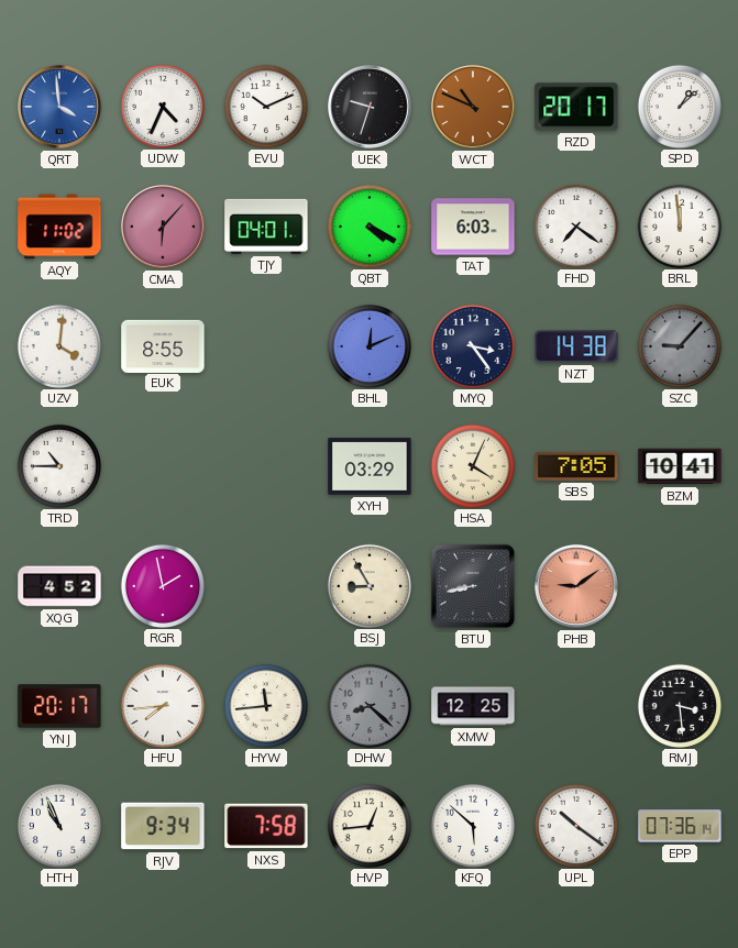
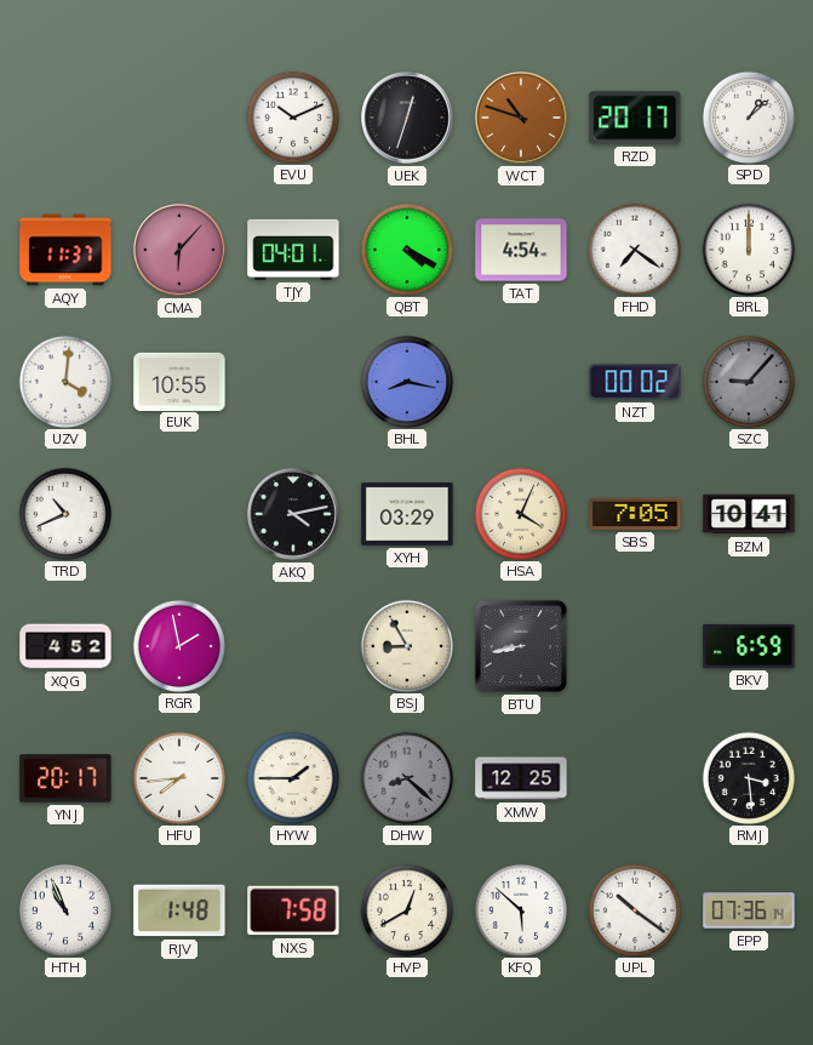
QRT: 3:59 -> none
UDW: 4:34 -> none
UEK: 9:33 -> 12:33
WCT: 10:49 -> 10:48
AQY: 11:02 -> 11:37
TAT: 6:03 -> 4:54
BRL: 11:59 -> 12:00
EUK: 8:55 -> 10:55
BHL: 12:11 -> 8:17
MYQ: 3:24 -> none
NZT: 14:38 -> 00:02
TRD: 10:45 -> 10:41
AKQ: none -> 4:13
PHB: 9:09 -> none
BKV: none -> 6:59
HYW: 11:44 -> 1:45
RJV: 9:34 -> 1:48
HVP: 12:44 -> 12:40
